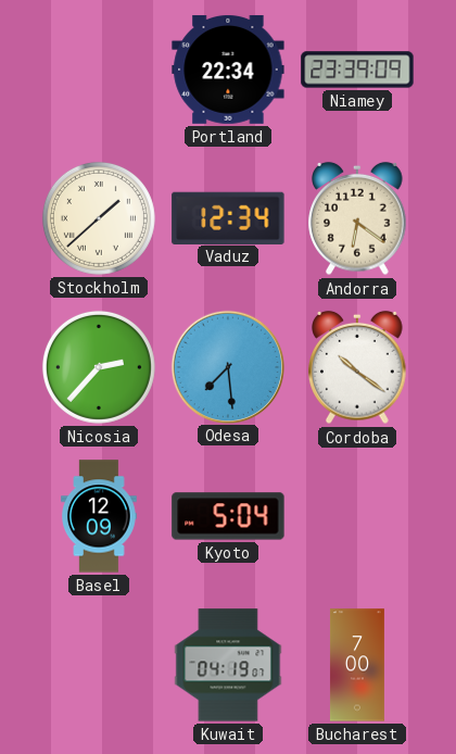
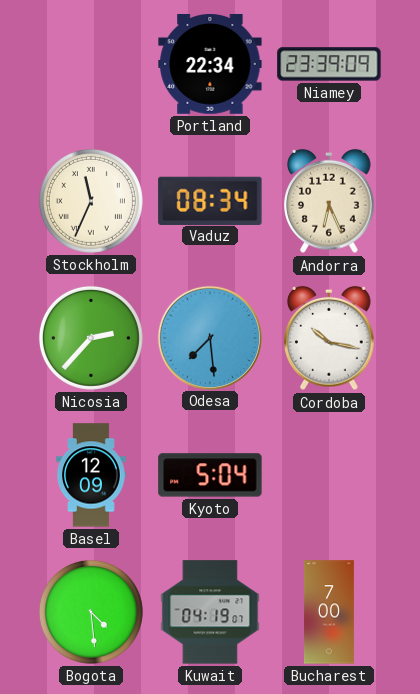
Stockholm: 1:38 -> 11:34
Vaduz: 12:34 -> 08:34
Andorra: 6:21 -> 6:26
Cordoba: 10:21 -> 10:17
Bogota: none -> 4:29
